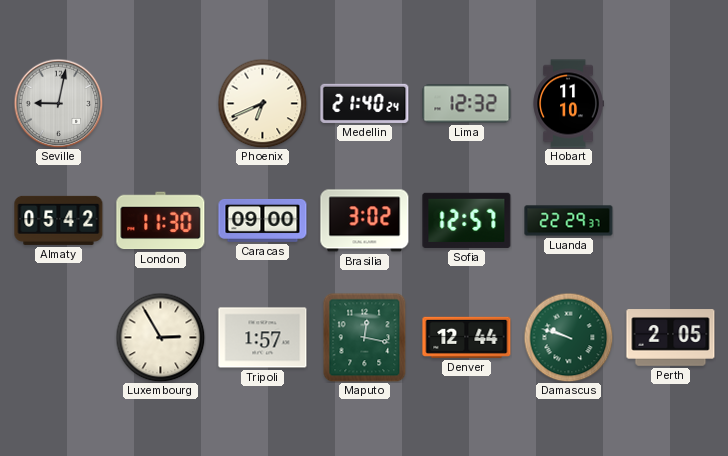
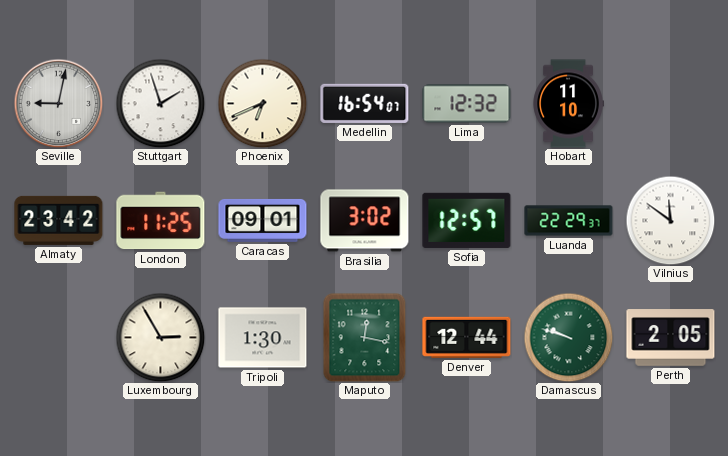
Stuttgart: none -> 1:57
Medellin: 21:40 -> 16:54
Almaty: 05:42 -> 23:42
London: 11:30 -> 11:25
Caracas: 09:00 -> 09:01
Vilnius: none -> 11:51
Tripoli: 1:57 -> 1:30
